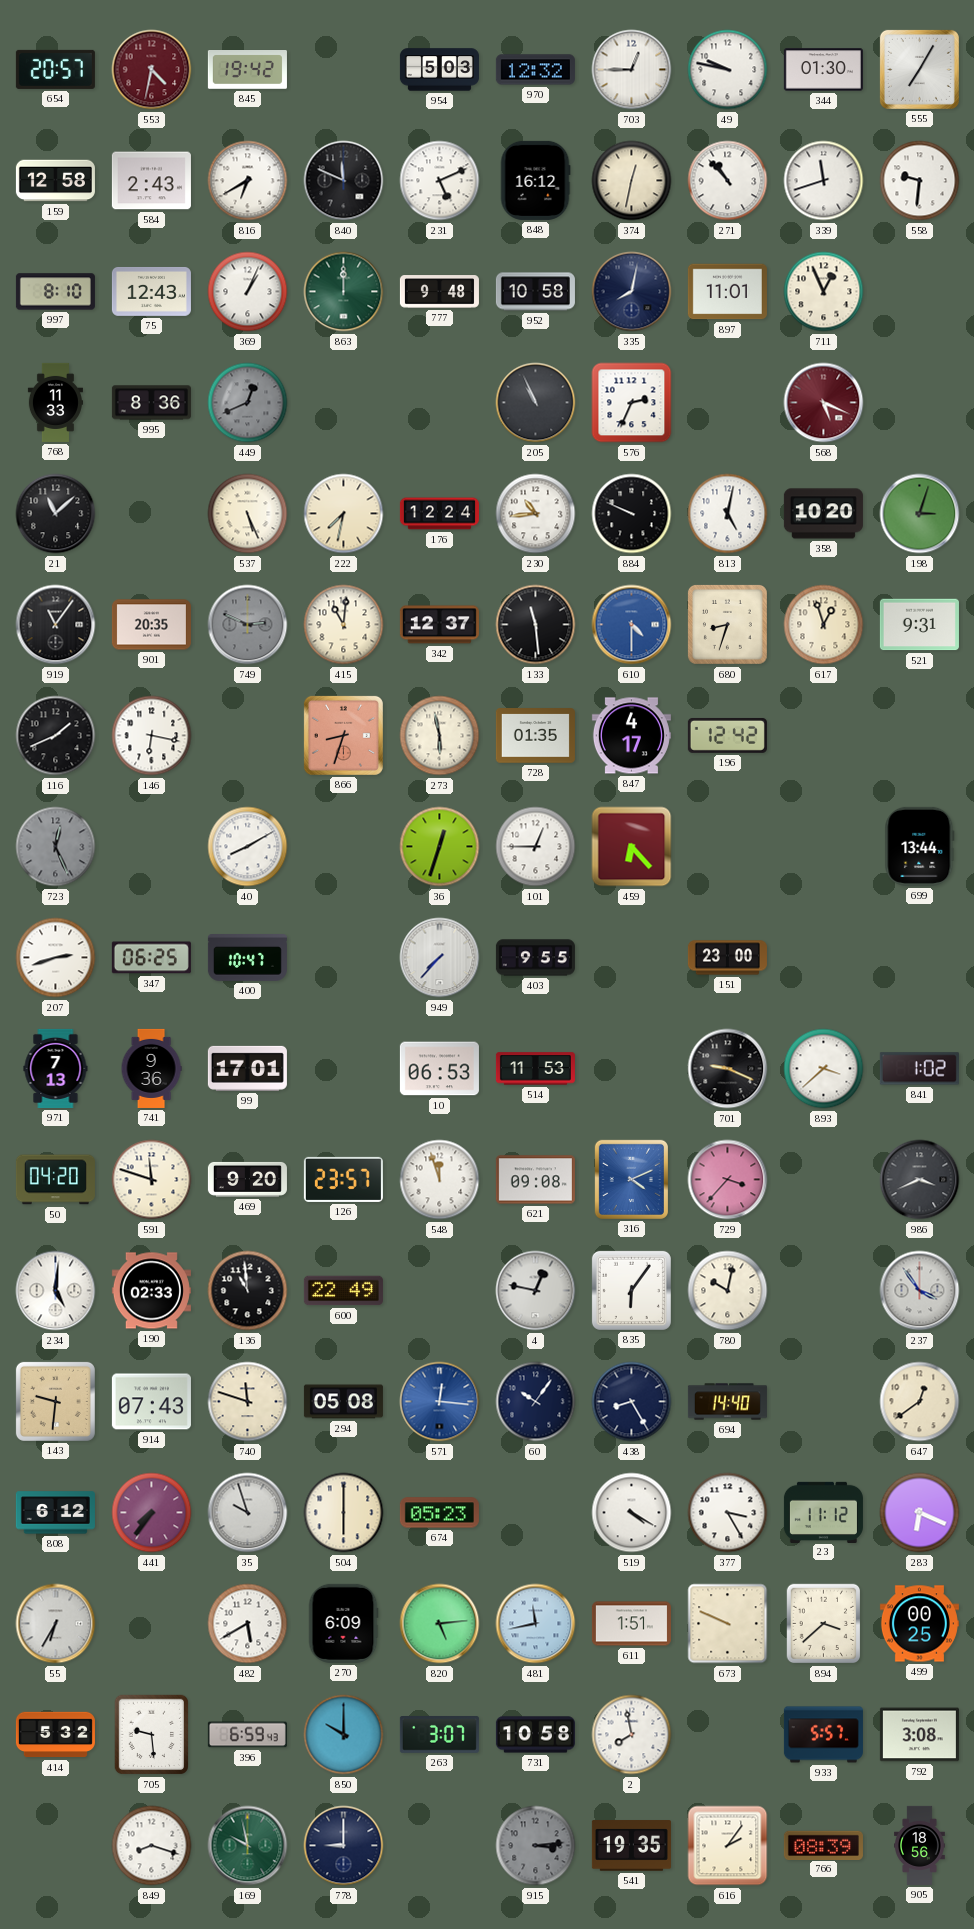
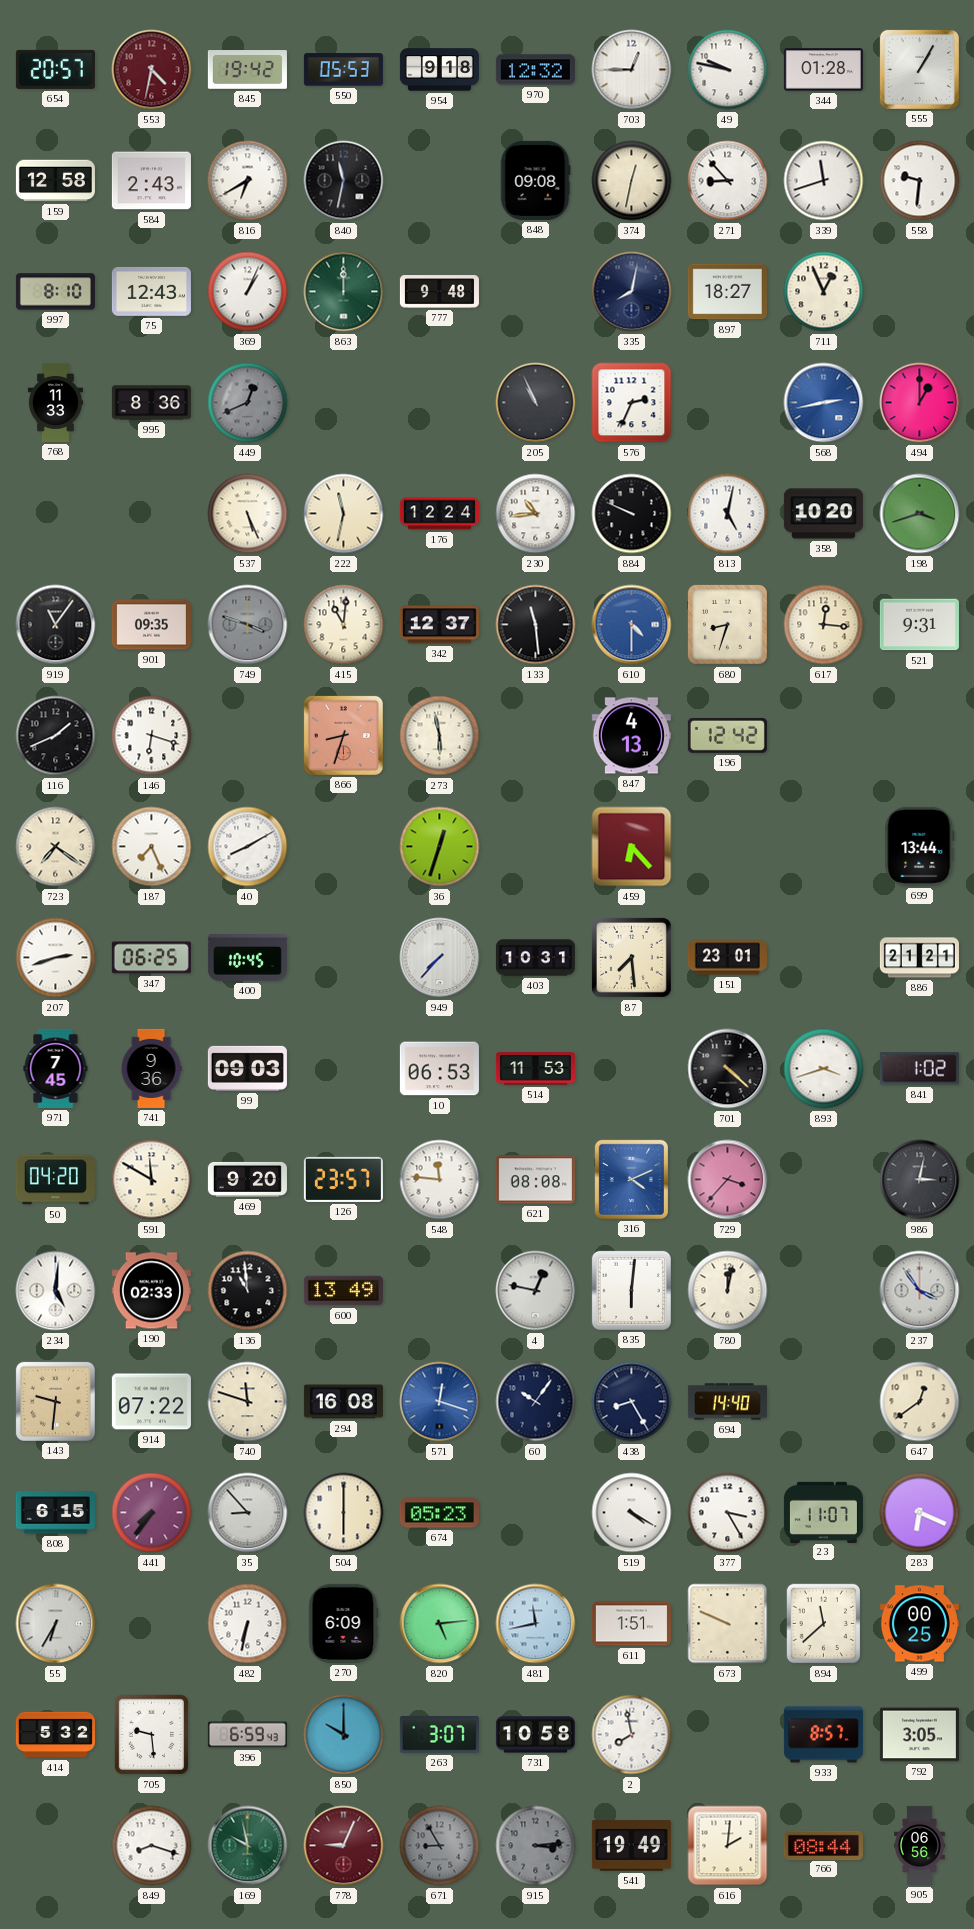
550: none -> 05:53
954: 5:03 -> 9:18
344: 01:30 -> 01:28
555: 7:05 -> 1:05
840: 11:49 -> 11:32
231: 5:11 -> none
848: 16:12 -> 09:08
271: 10:53 -> 8:53
952: 10:58 -> none
897: 11:01 -> 18:27
568: 5:19 -> 2:43
568 dial: burgundy -> blue
494: none -> 1:00
21: 11:08 -> none
222: 7:32 -> 11:32
198: 3:03 -> 3:42
901: 20:35 -> 09:35
749: 2:49 -> 3:48
617: 12:57 -> 12:16
146: 6:17 -> 6:18
728: 01:35 -> none
847: 4:17 -> 4:13
723: 12:26 -> 7:21
723 dial: grey -> cream
187: none -> 7:26
101: 12:45 -> none
400: 10:47 -> 10:45
403: 9:55 -> 10:31
87: none -> 7:29
151: 23:00 -> 23:01
886: none -> 21:21
971: 7:13 -> 7:45
99: 17:01 -> 09:03
701: 9:19 -> 4:22
893: 3:38 -> 3:42
591: 11:48 -> 11:50
548: 11:57 -> 11:46
621: 09:08 -> 08:08
986: 3:41 -> 3:02
600: 22:49 -> 13:49
835: 6:06 -> 6:01
780: 10:02 -> 12:02
914: 07:43 -> 07:22
294: 05:08 -> 16:08
571: 12:16 -> 12:18
808: 6:12 -> 6:15
35: 9:57 -> 8:53
23: 11:12 -> 11:07
482: 5:40 -> 6:32
894: 3:38 -> 11:38
933: 5:57 -> 8:57
792: 3:08 -> 3:05
778: 9:00 -> 9:04
778 dial: navy -> burgundy
671: none -> 8:55
541: 19:35 -> 19:49
616: 2:06 -> 2:01
766: 08:39 -> 08:44
905: 18:56 -> 06:56
